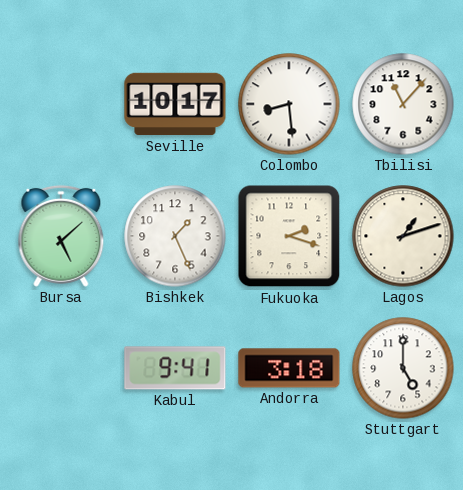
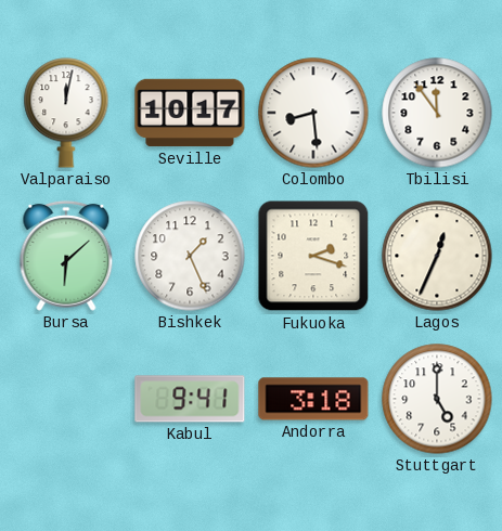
Valparaiso: none -> 12:02
Tbilisi: 11:07 -> 11:54
Bursa: 5:08 -> 6:08
Lagos: 1:12 -> 12:34
